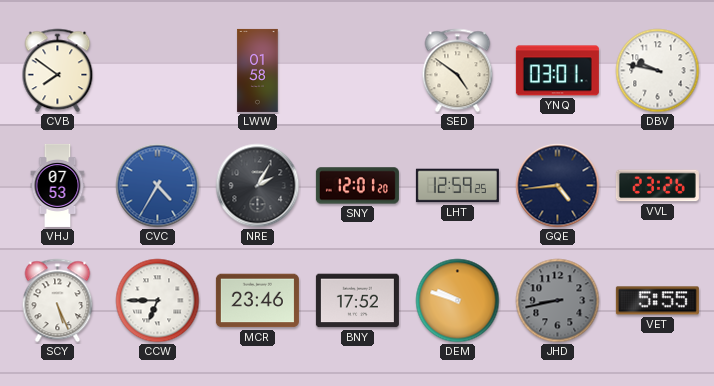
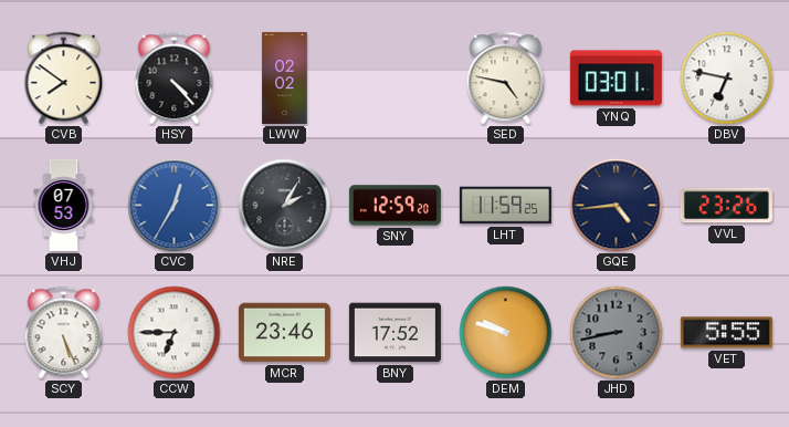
HSY: none -> 4:23
LWW: 01:58 -> 02:02
SED: 4:51 -> 4:47
DBV: 9:47 -> 6:47
CVC: 4:35 -> 12:35
SNY: 12:01 -> 12:59
LHT: 12:59 -> 11:59
